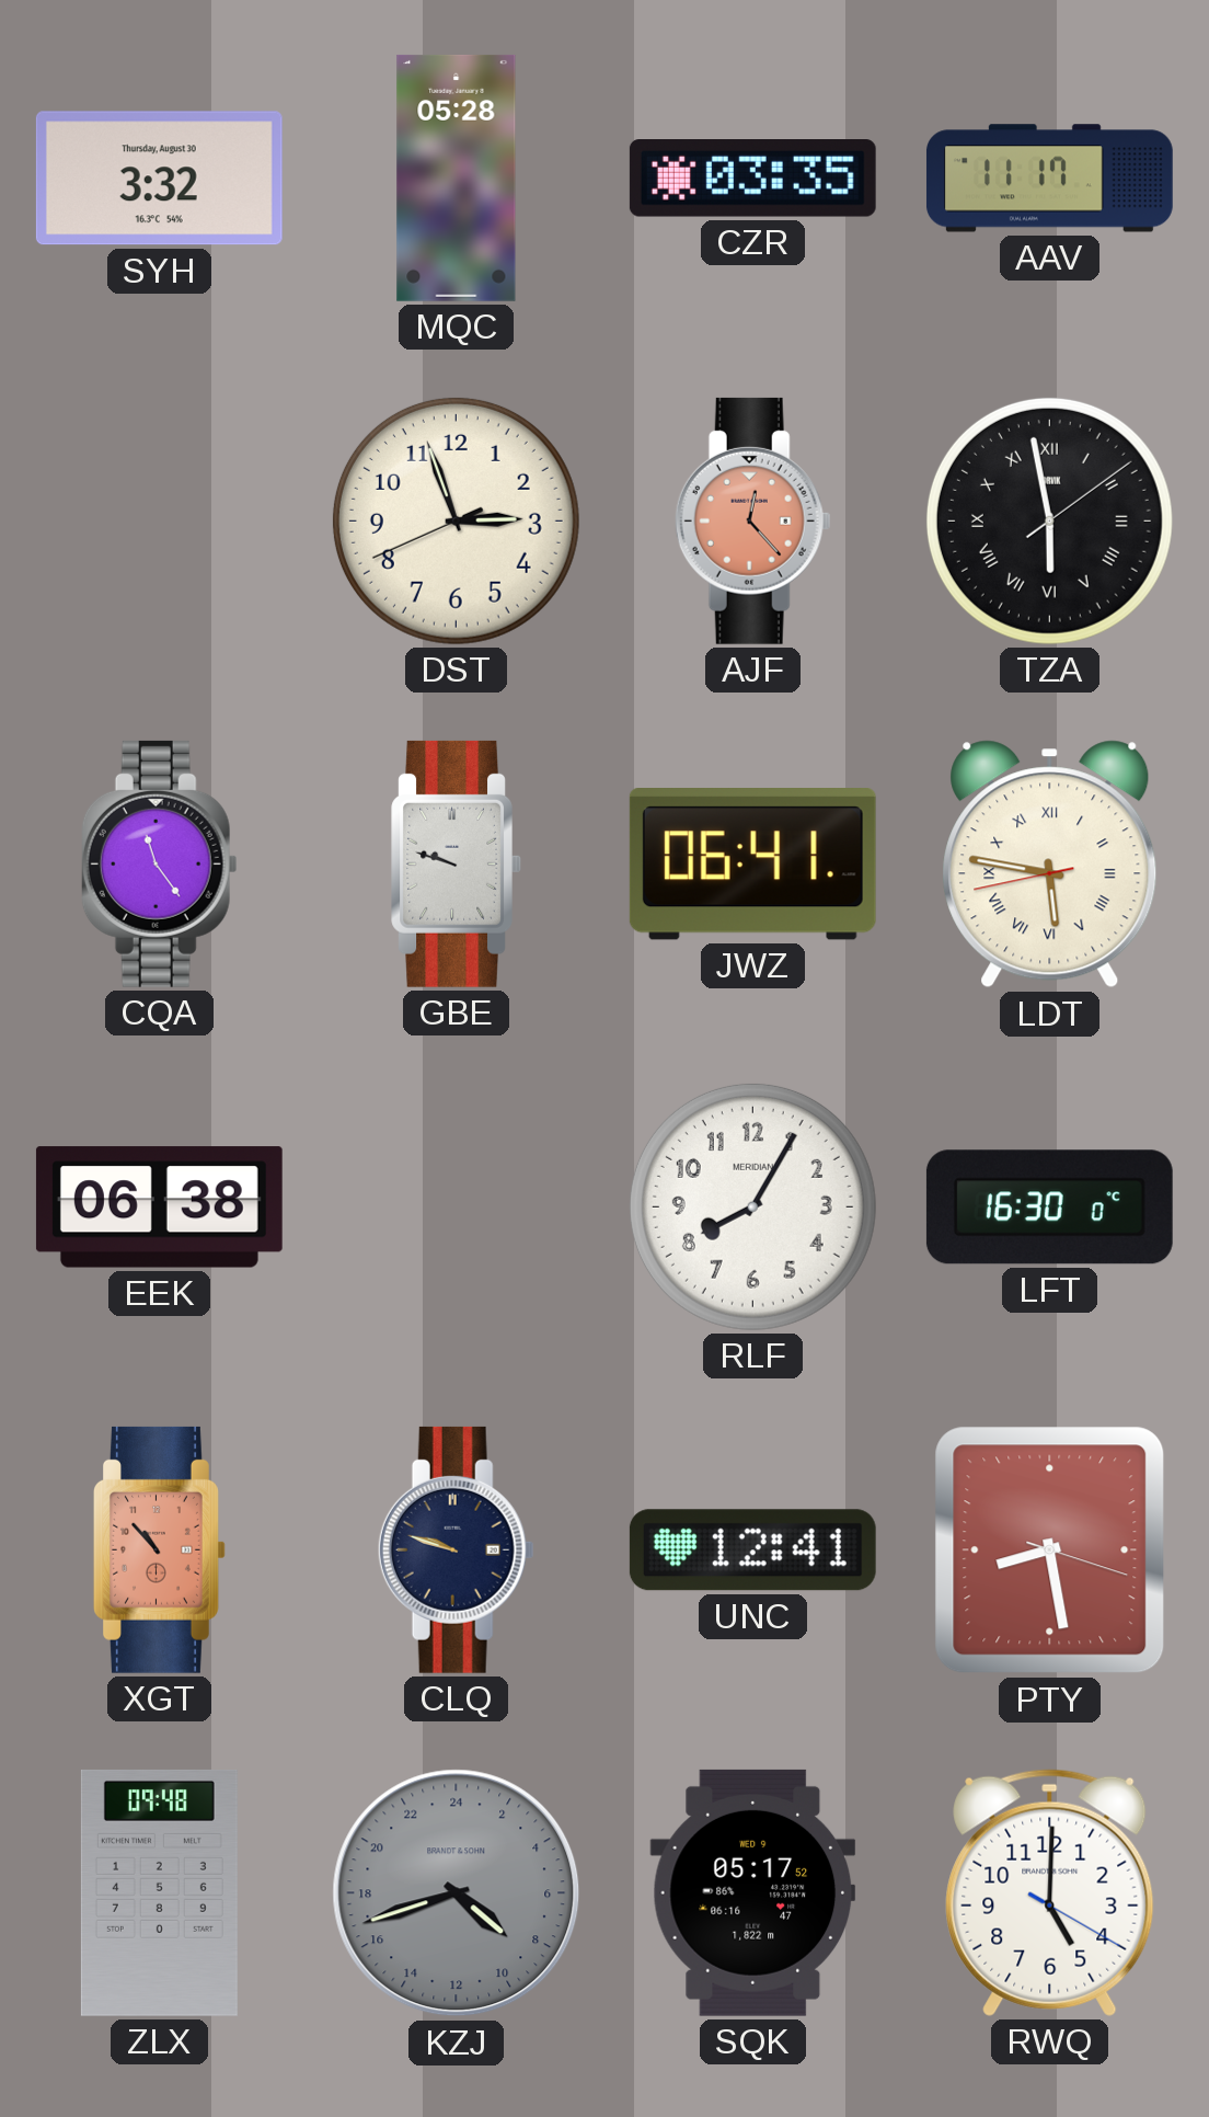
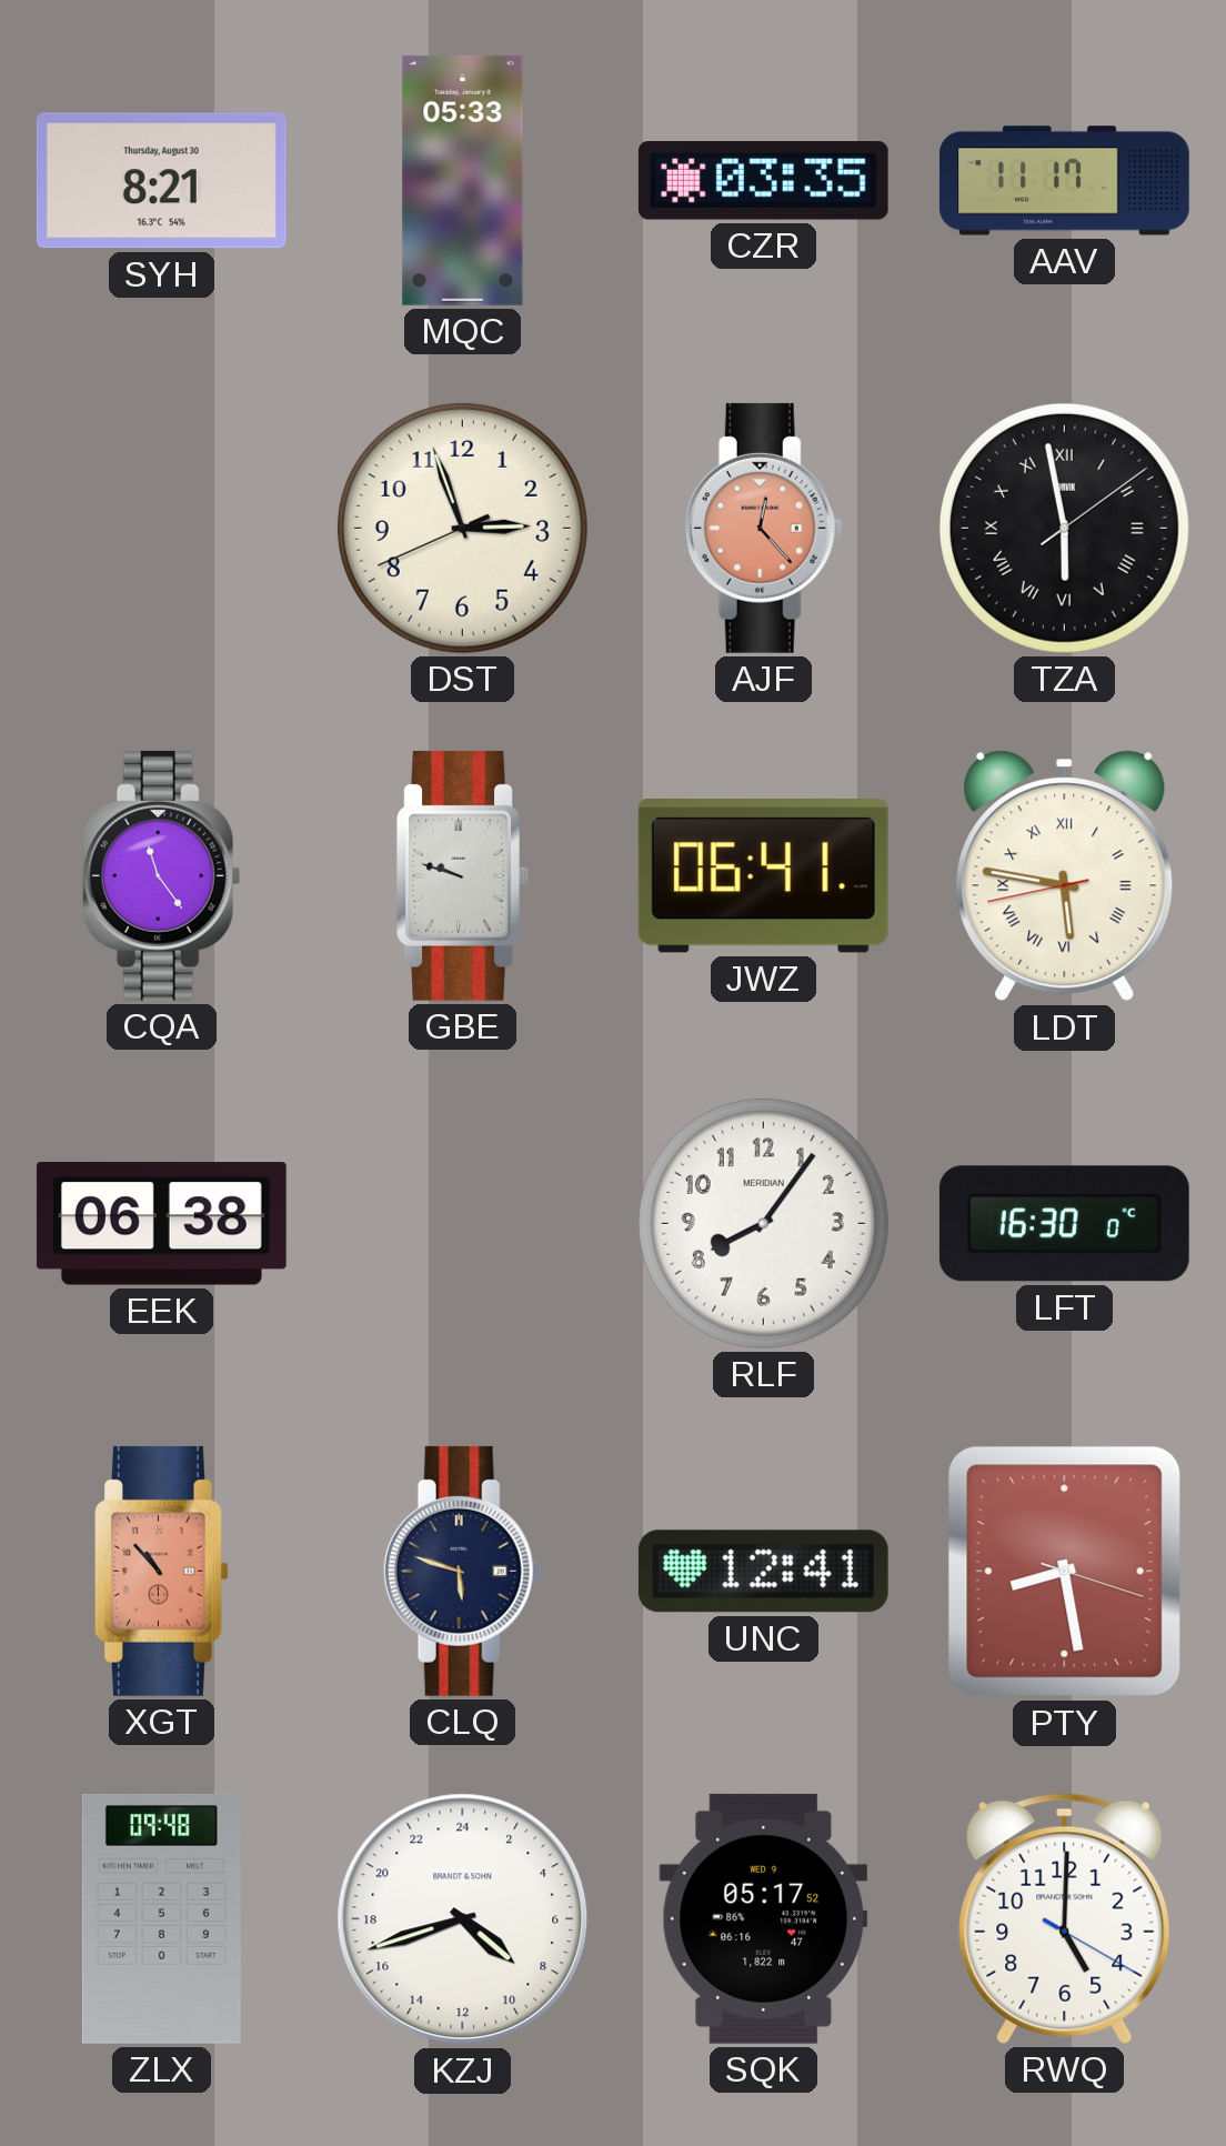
SYH: 3:32 -> 8:21
MQC: 05:28 -> 05:33
RLF: 8:05 -> 8:06
CLQ: 9:48 -> 5:48
KZJ dial: grey -> white
